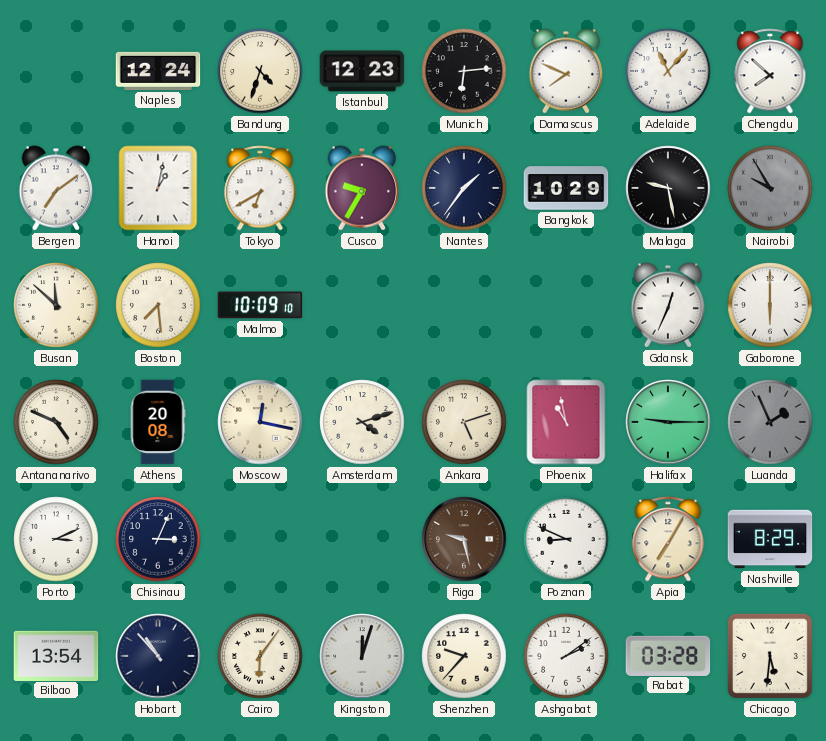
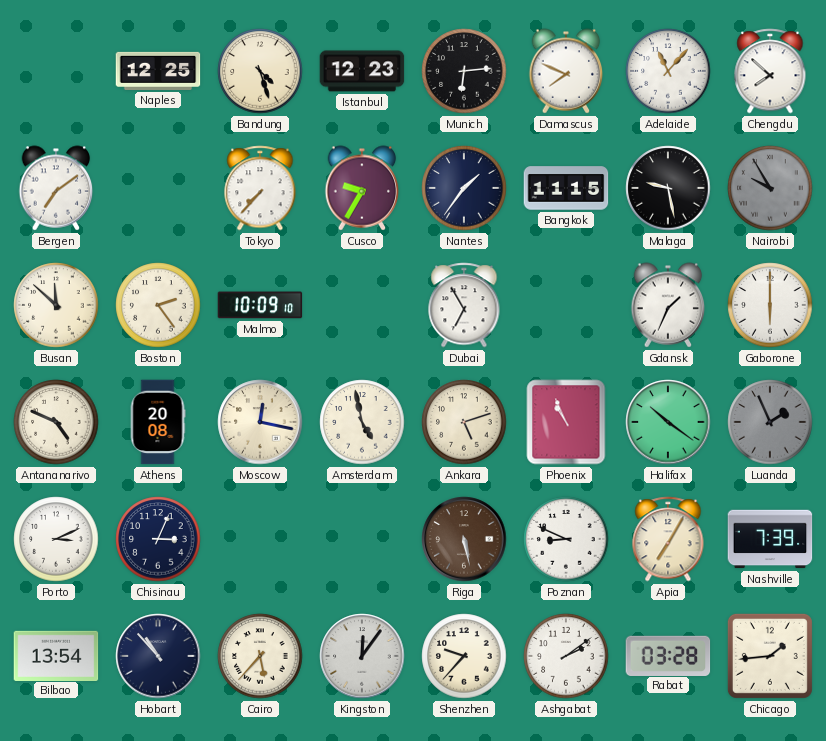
Naples: 12:24 -> 12:25
Bandung: 4:33 -> 4:27
Hanoi: 1:02 -> none
Tokyo: 6:40 -> 7:37
Bangkok: 10:29 -> 11:15
Boston: 7:29 -> 2:24
Dubai: none -> 6:55
Gdansk: 12:34 -> 1:34
Amsterdam: 4:12 -> 4:58
Phoenix: 10:58 -> 10:56
Halifax: 9:15 -> 10:21
Riga: 9:28 -> 5:28
Nashville: 8:29 -> 7:39
Cairo: 6:06 -> 5:37
Kingston: 12:03 -> 12:06
Chicago: 5:31 -> 1:44
